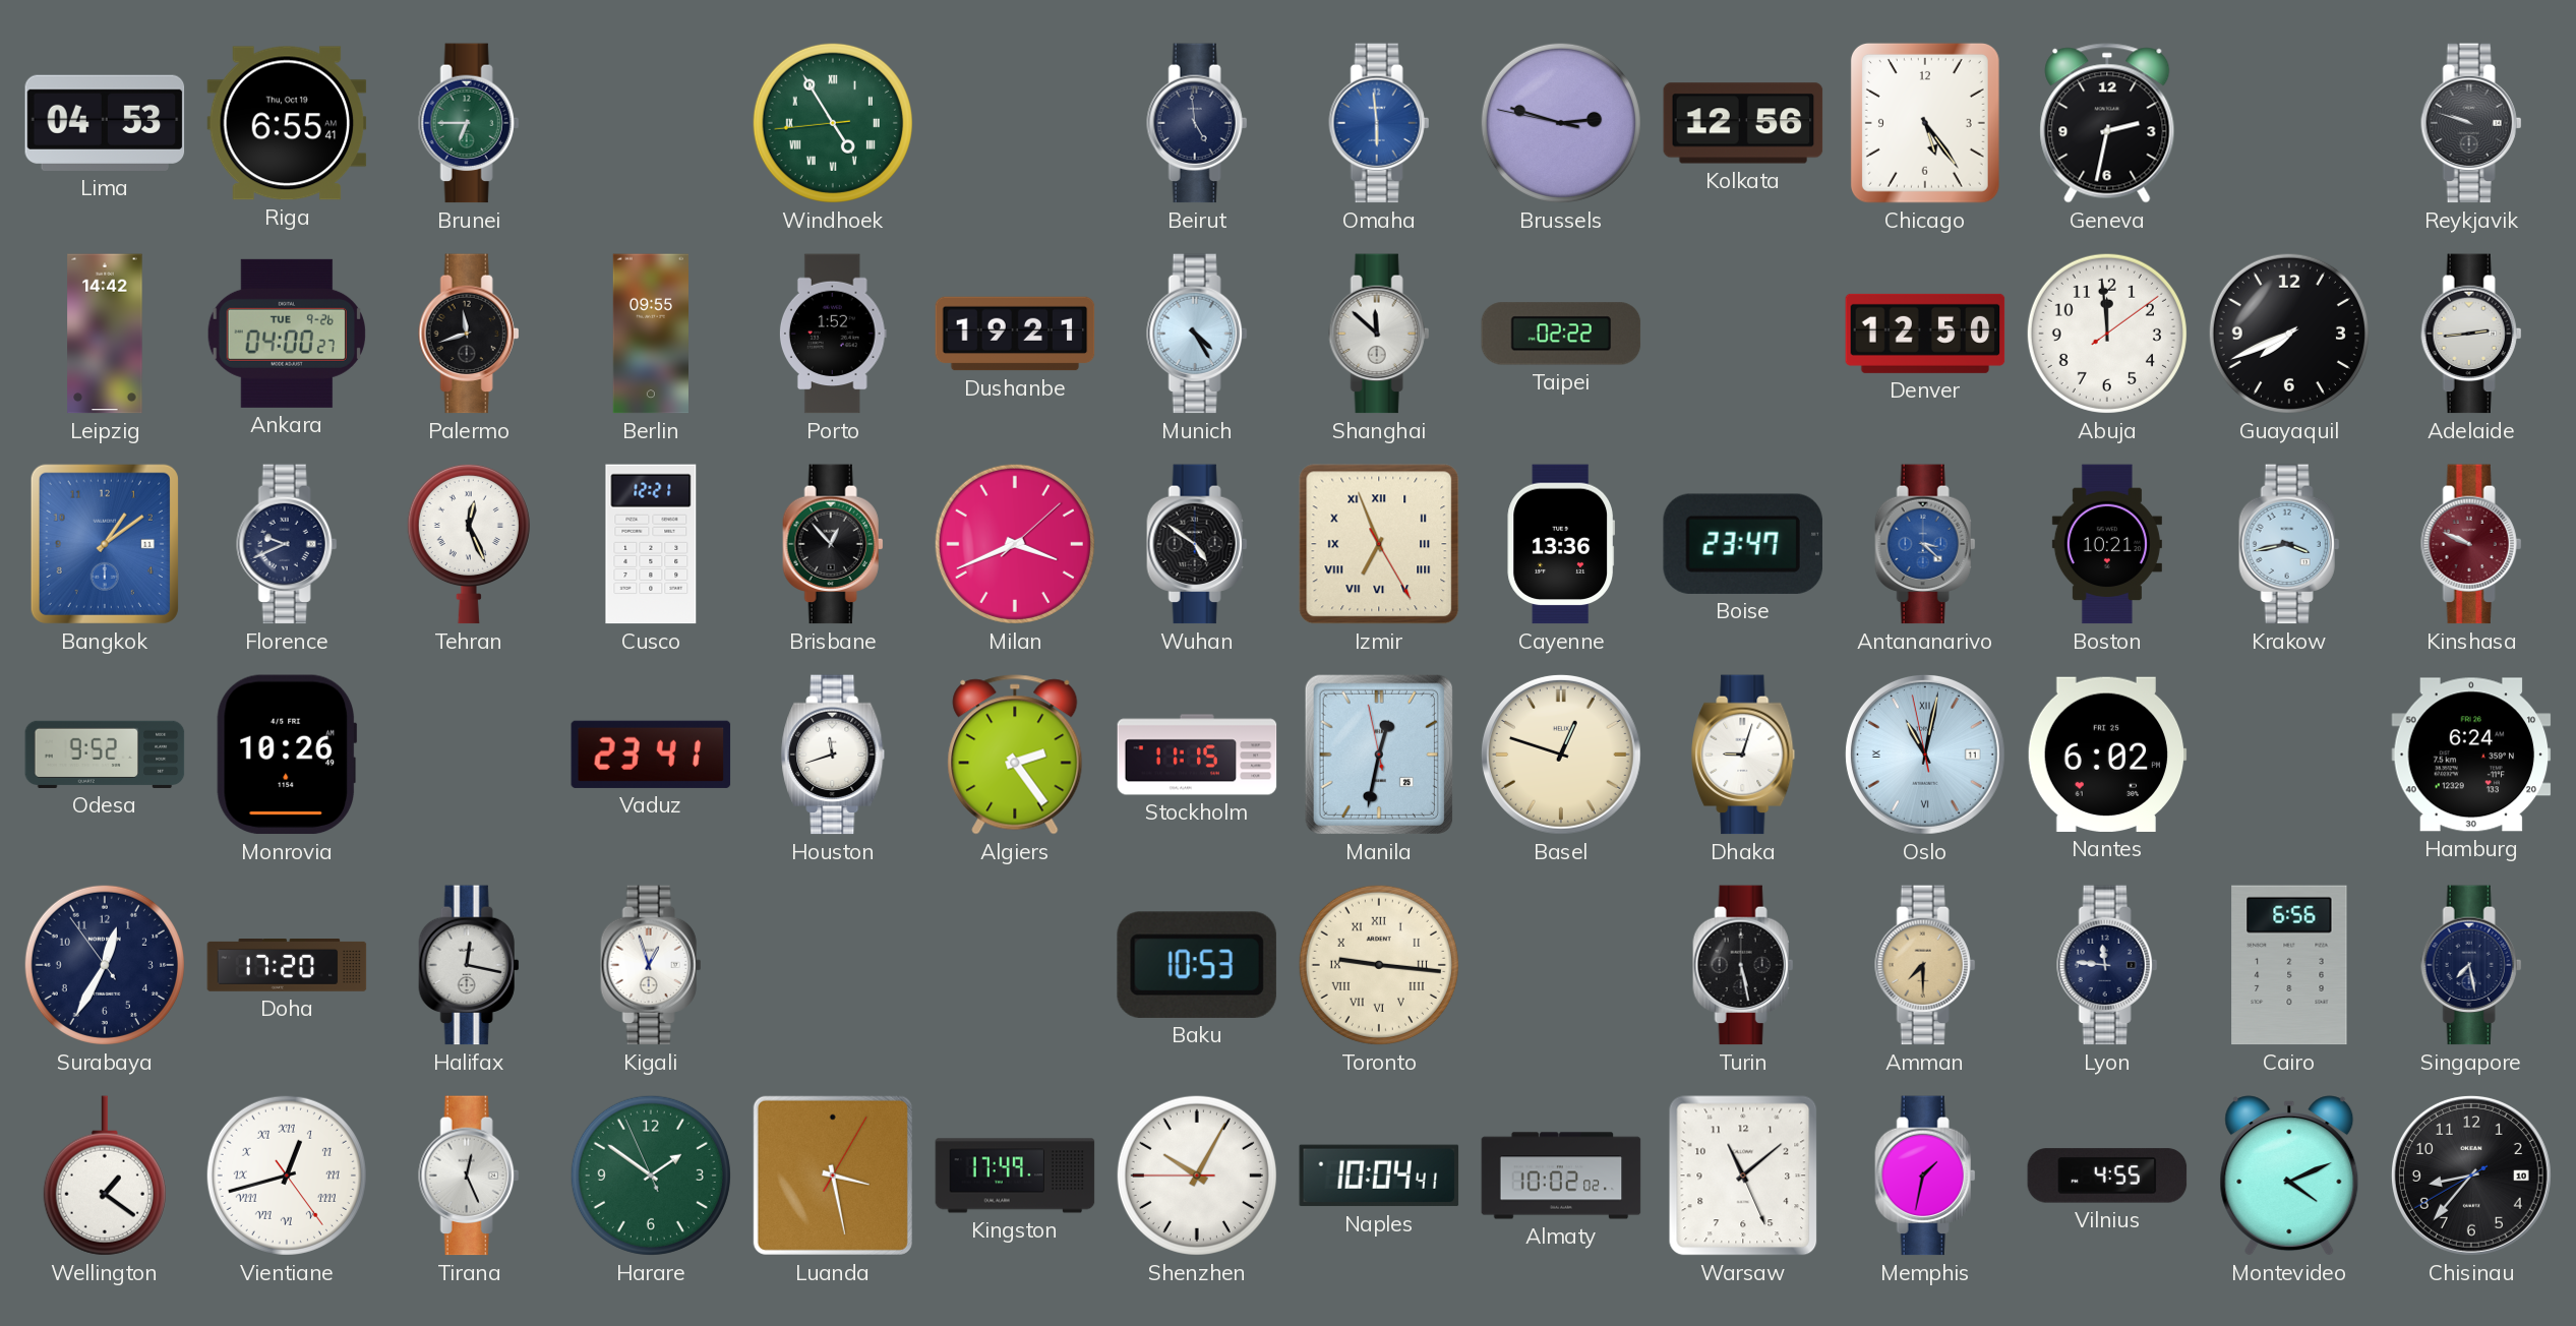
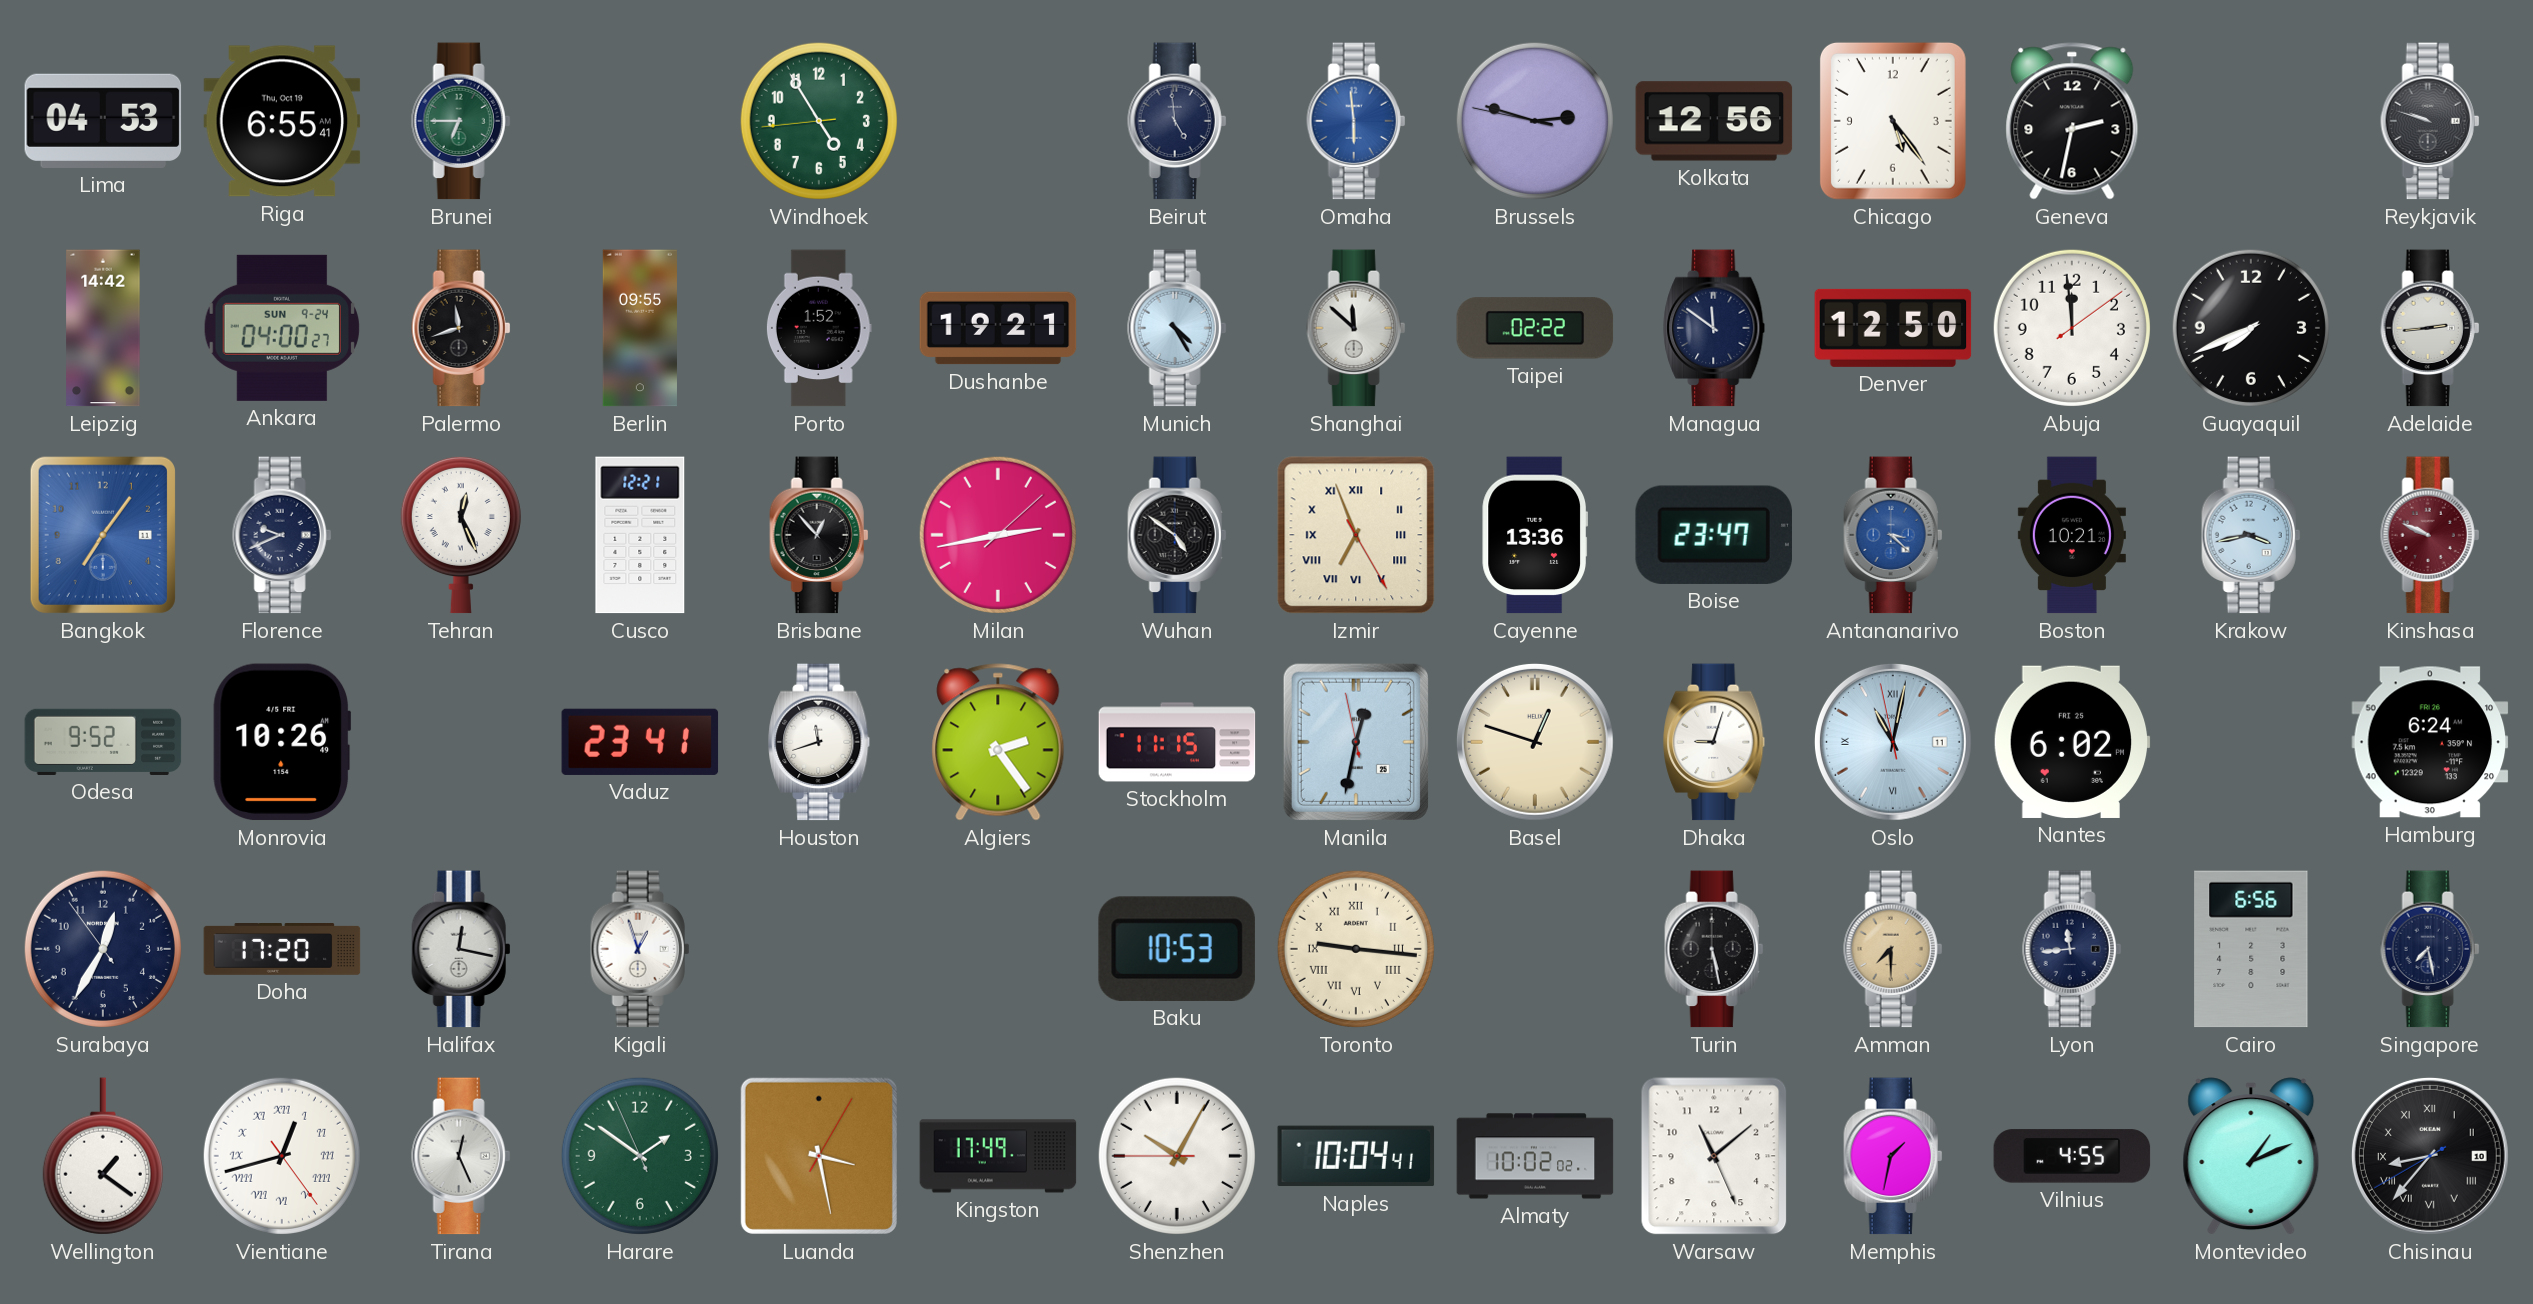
Windhoek numerals: Roman -> Arabic
Ankara date: TUE 9-26 -> SUN 9-24
Managua: none -> 11:51
Bangkok: 1:09 -> 7:06
Milan: 3:41 -> 2:43
Lyon: 11:46 -> 11:44
Montevideo: 4:11 -> 1:11
Chisinau numerals: Arabic -> Roman
